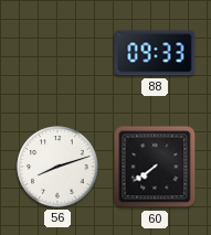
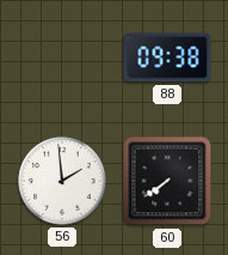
88: 09:33 -> 09:38
56: 8:12 -> 1:59
